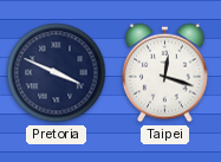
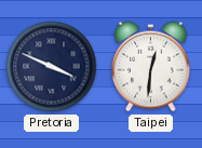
Taipei: 12:18 -> 12:31
